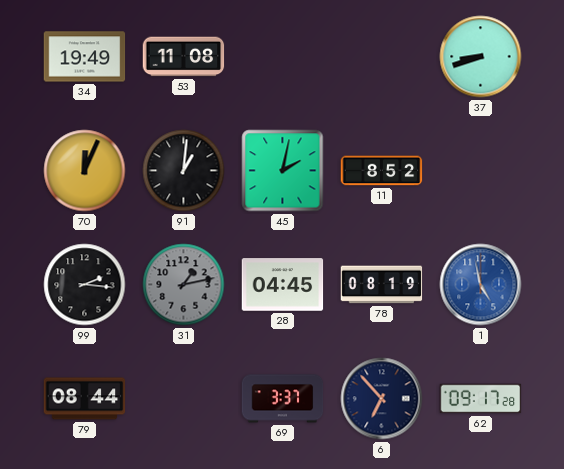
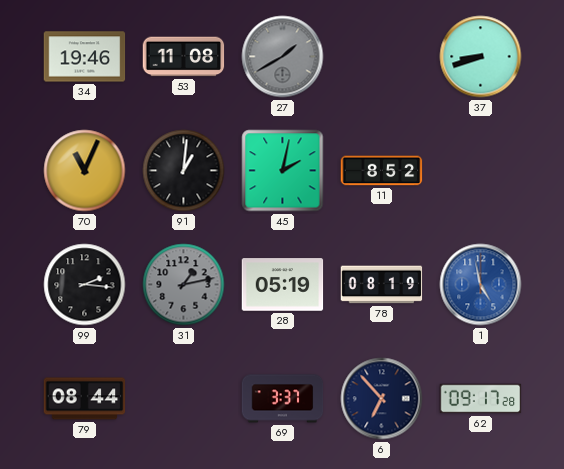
34: 19:49 -> 19:46
27: none -> 1:40
70: 12:04 -> 11:04
28: 04:45 -> 05:19
